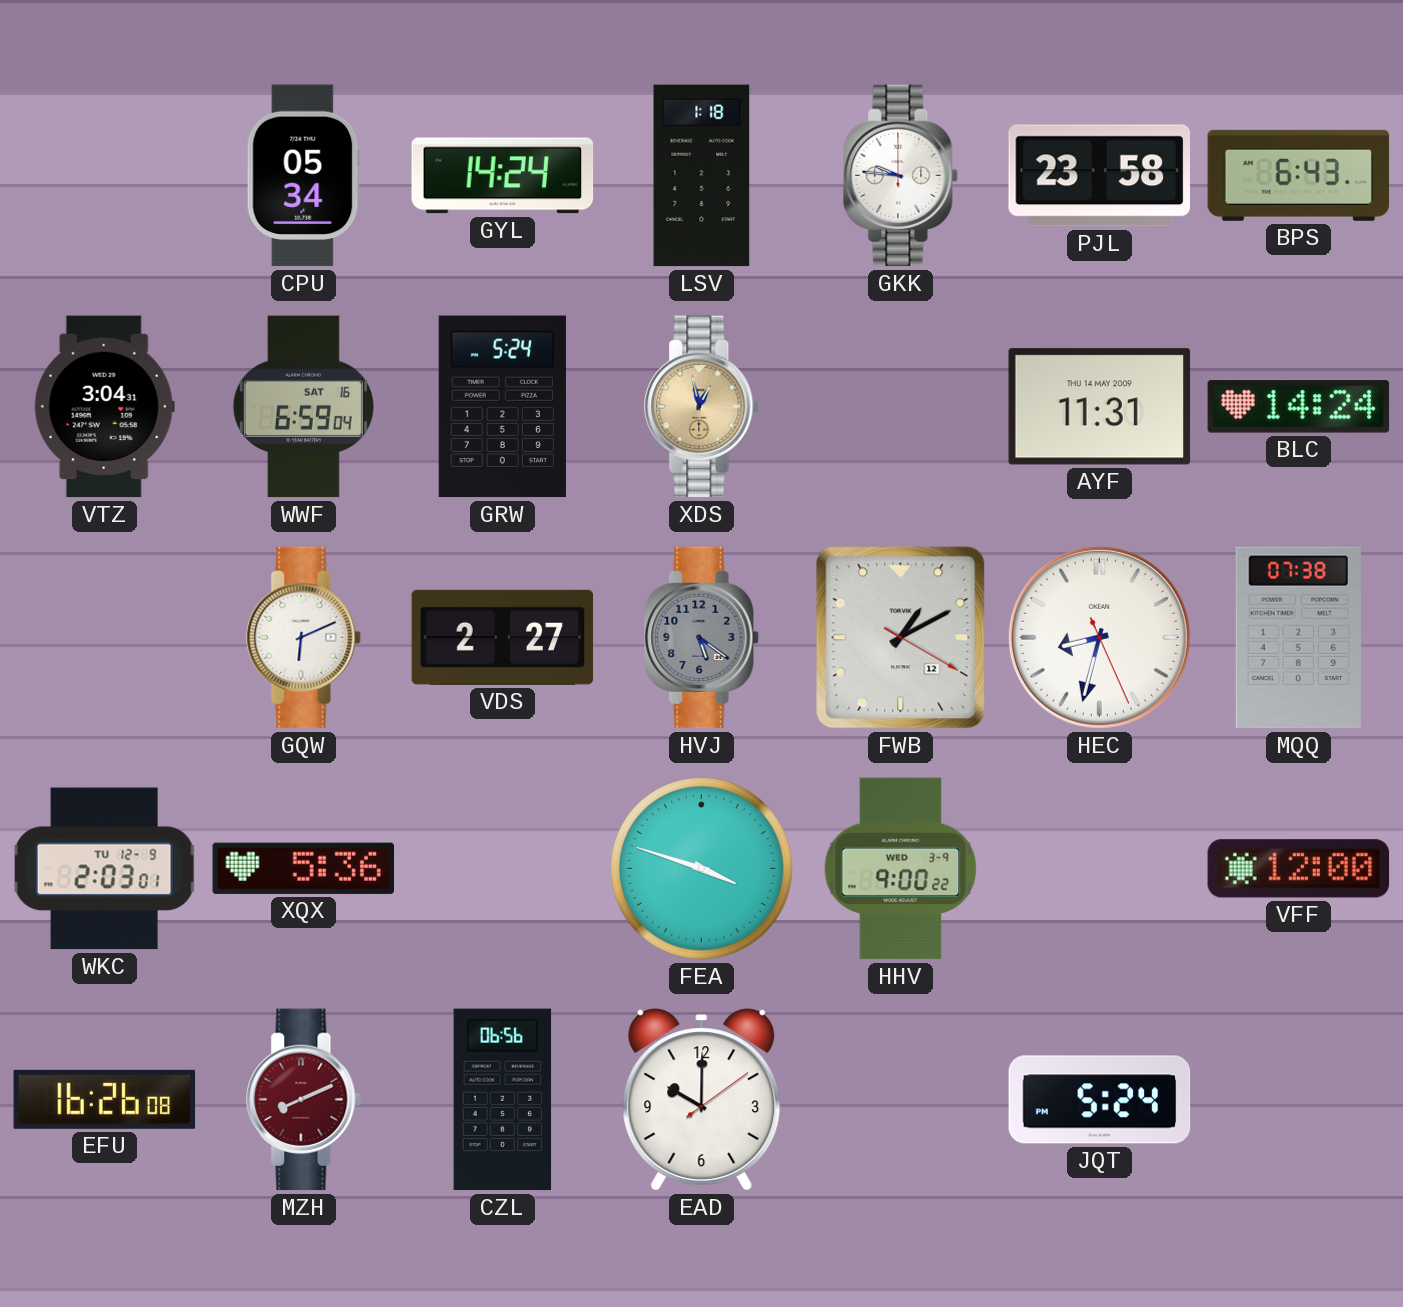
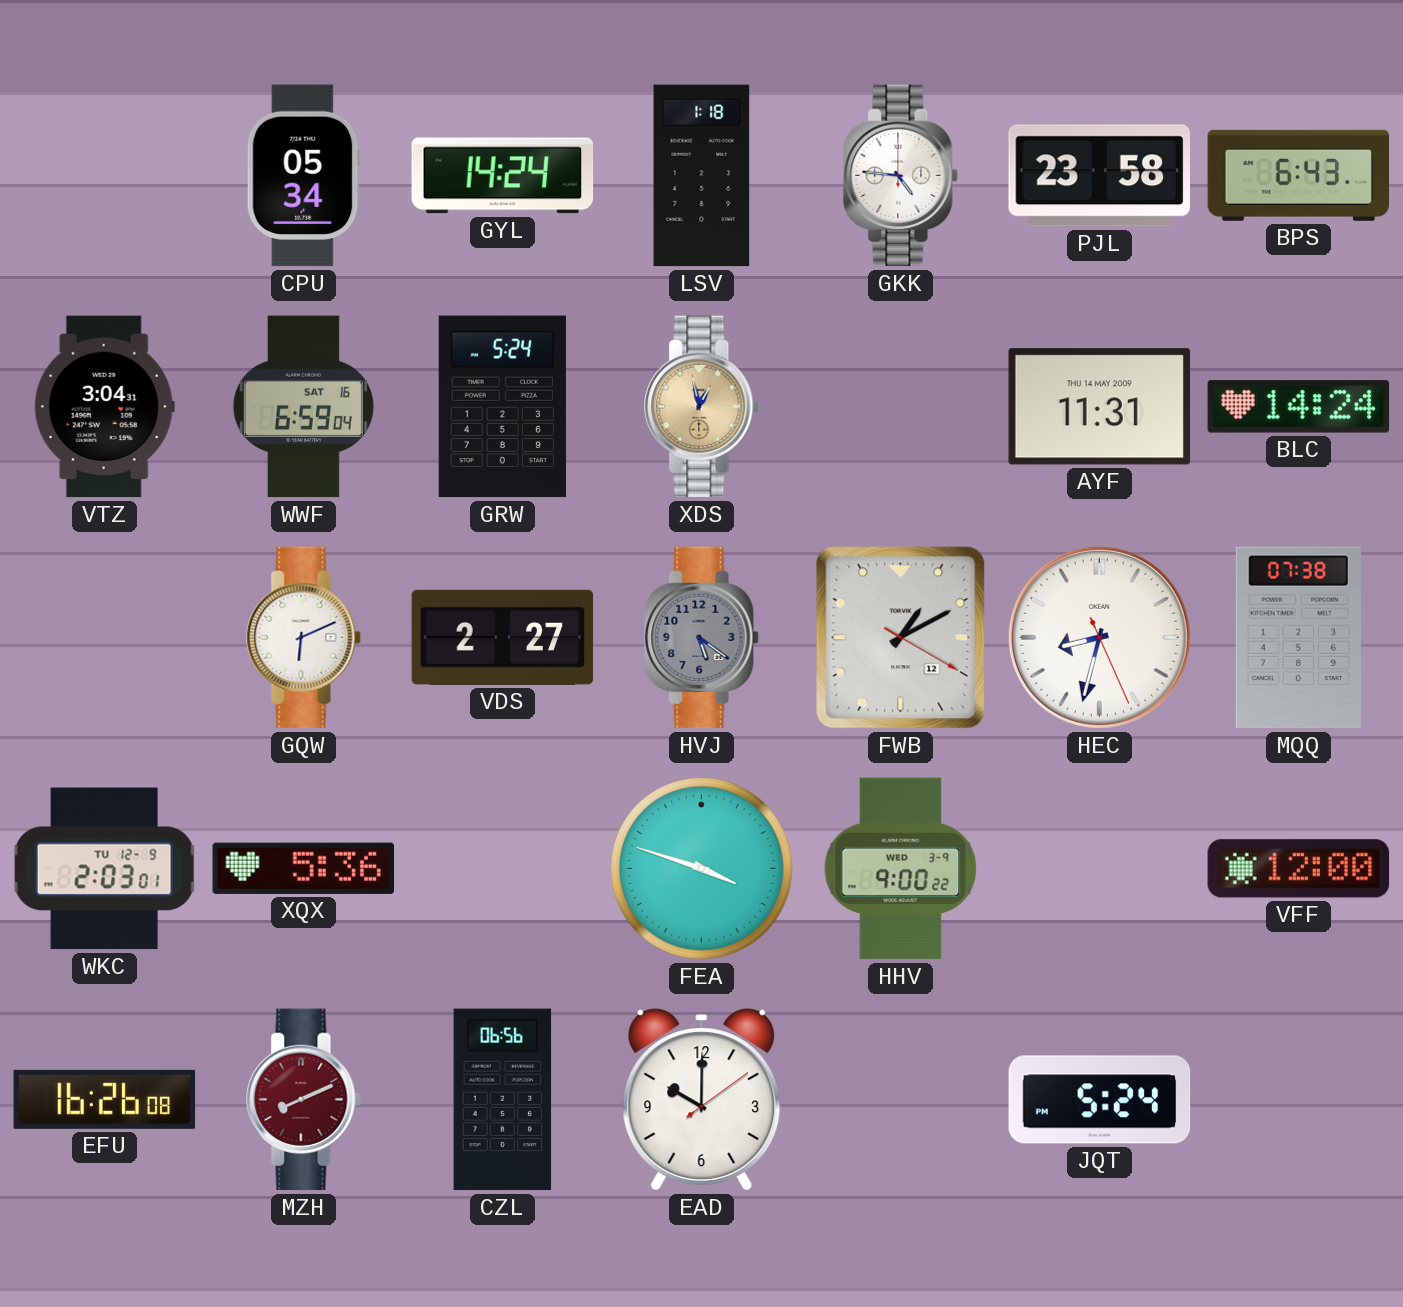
GKK: 9:46 -> 4:46
